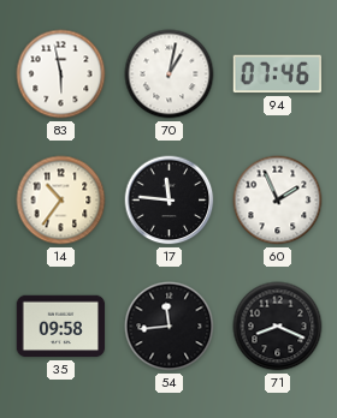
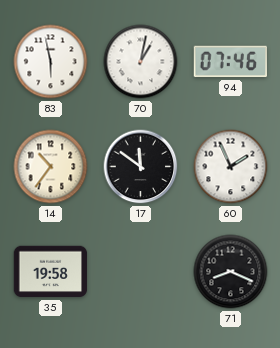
17: 11:46 -> 11:51
35: 09:58 -> 19:58
54: 11:44 -> none
